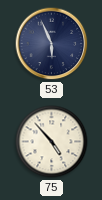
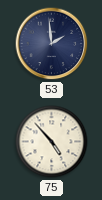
53: 5:56 -> 1:59
